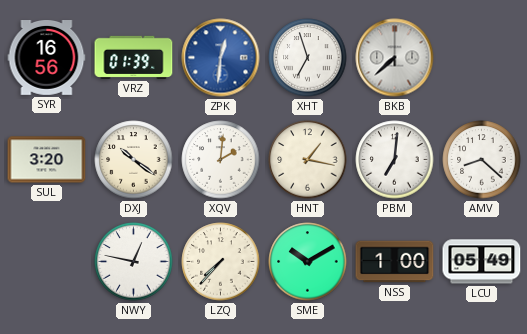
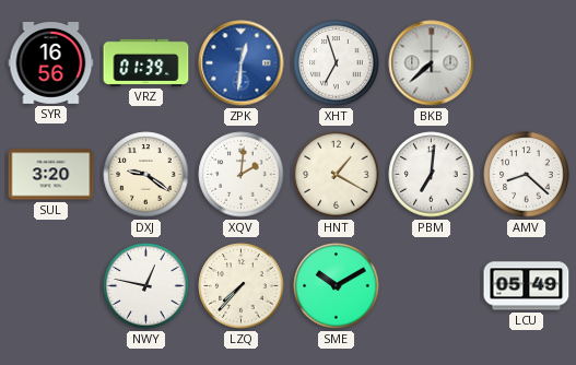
DXJ: 10:21 -> 9:21
HNT: 1:17 -> 1:20
NSS: 1:00 -> none
